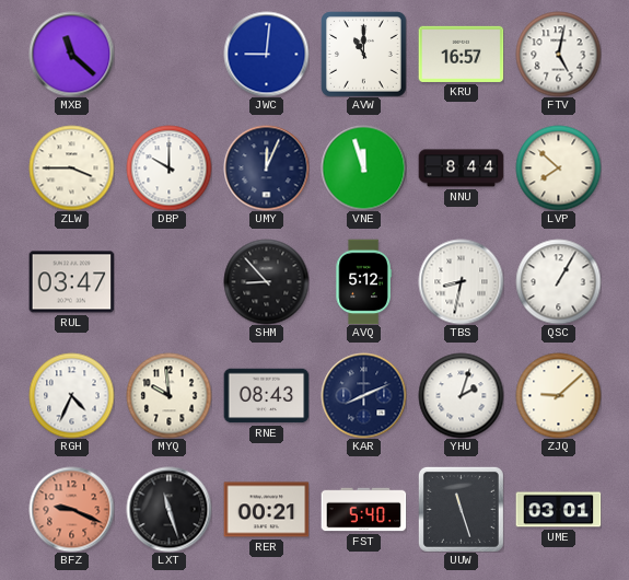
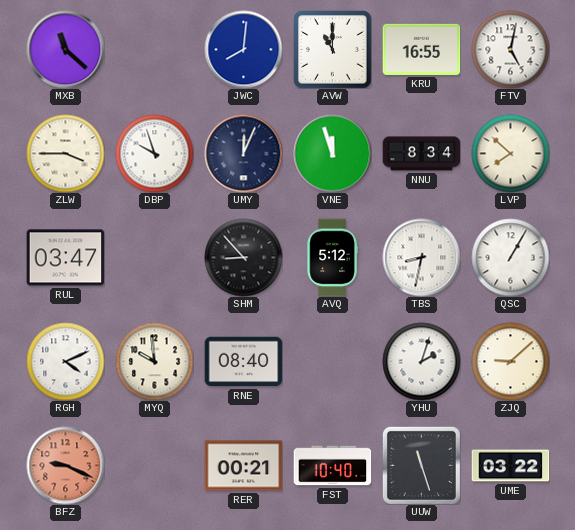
JWC: 9:01 -> 8:01
KRU: 16:57 -> 16:55
DBP: 10:00 -> 9:57
NNU: 8:44 -> 8:34
RGH: 4:34 -> 4:11
RNE: 08:43 -> 08:40
KAR: 8:11 -> none
LXT: 11:27 -> none
FST: 5:40 -> 10:40
UME: 03:01 -> 03:22
